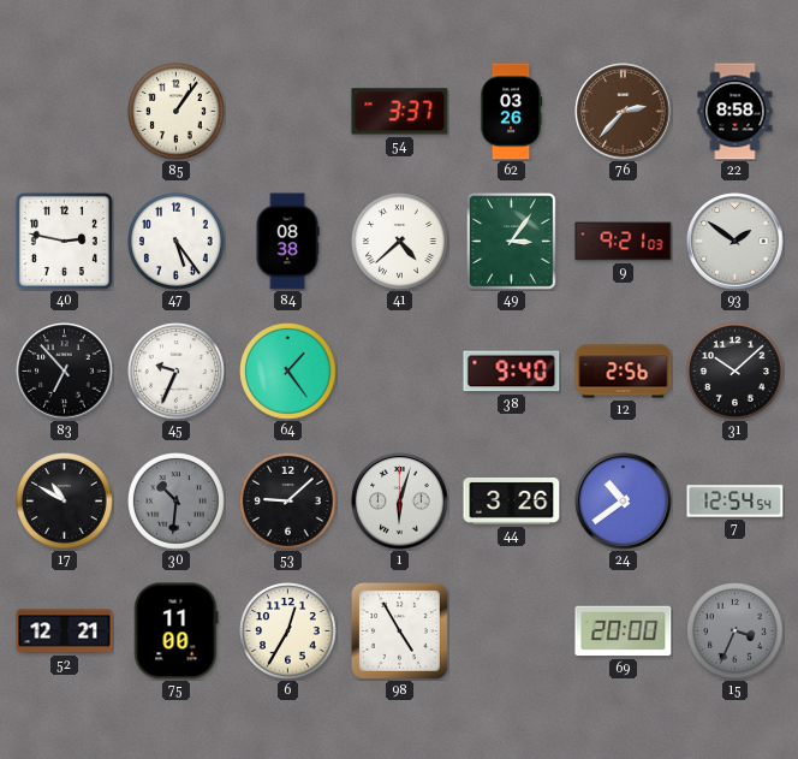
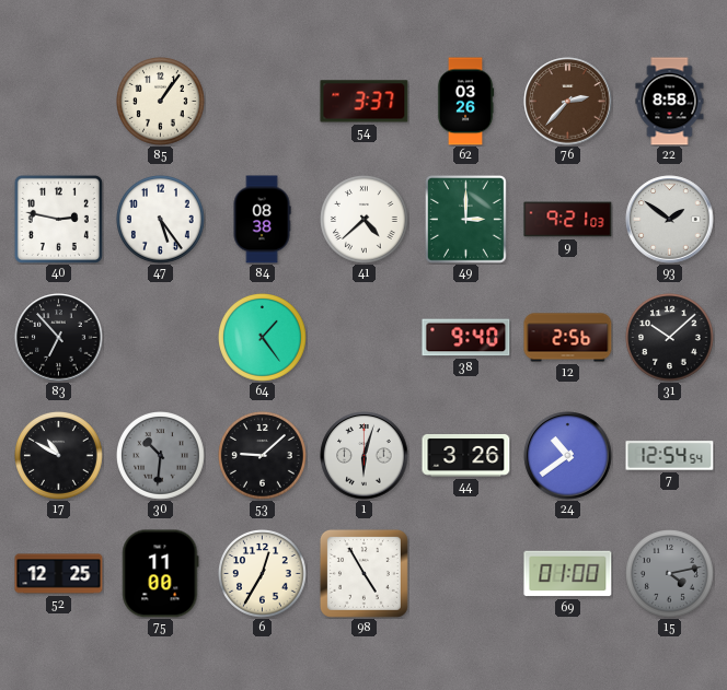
49: 3:06 -> 3:00
45: 9:34 -> none
52: 12:21 -> 12:25
69: 20:00 -> 01:00
15: 3:34 -> 4:13
